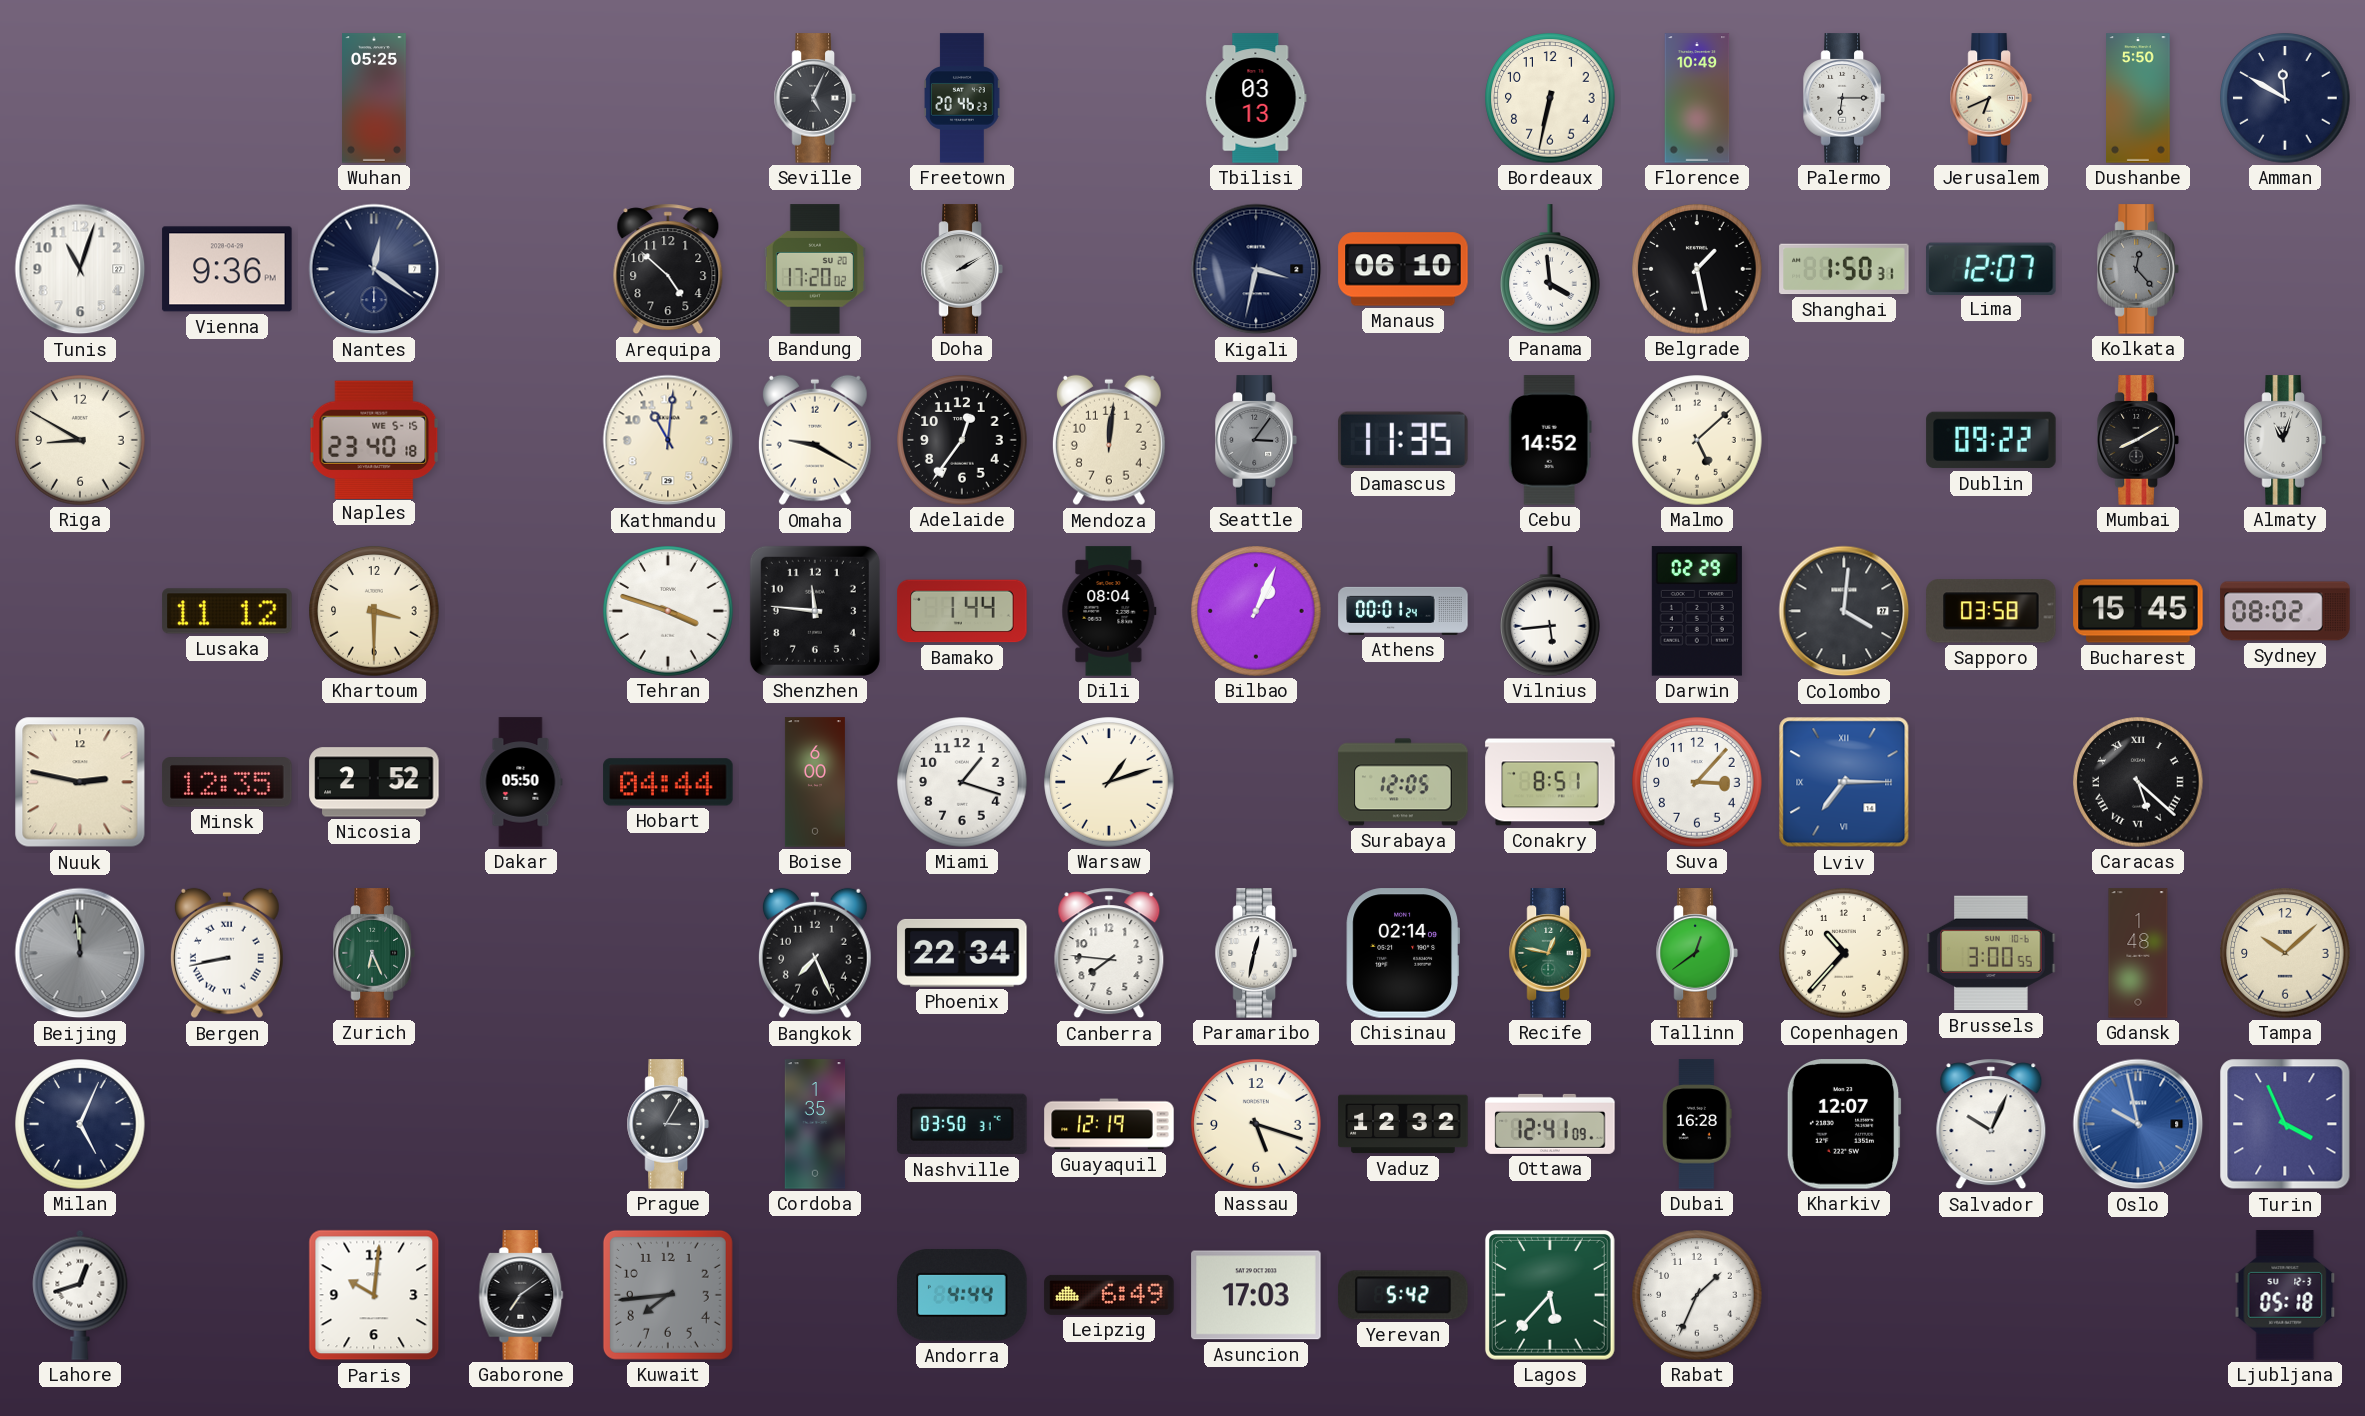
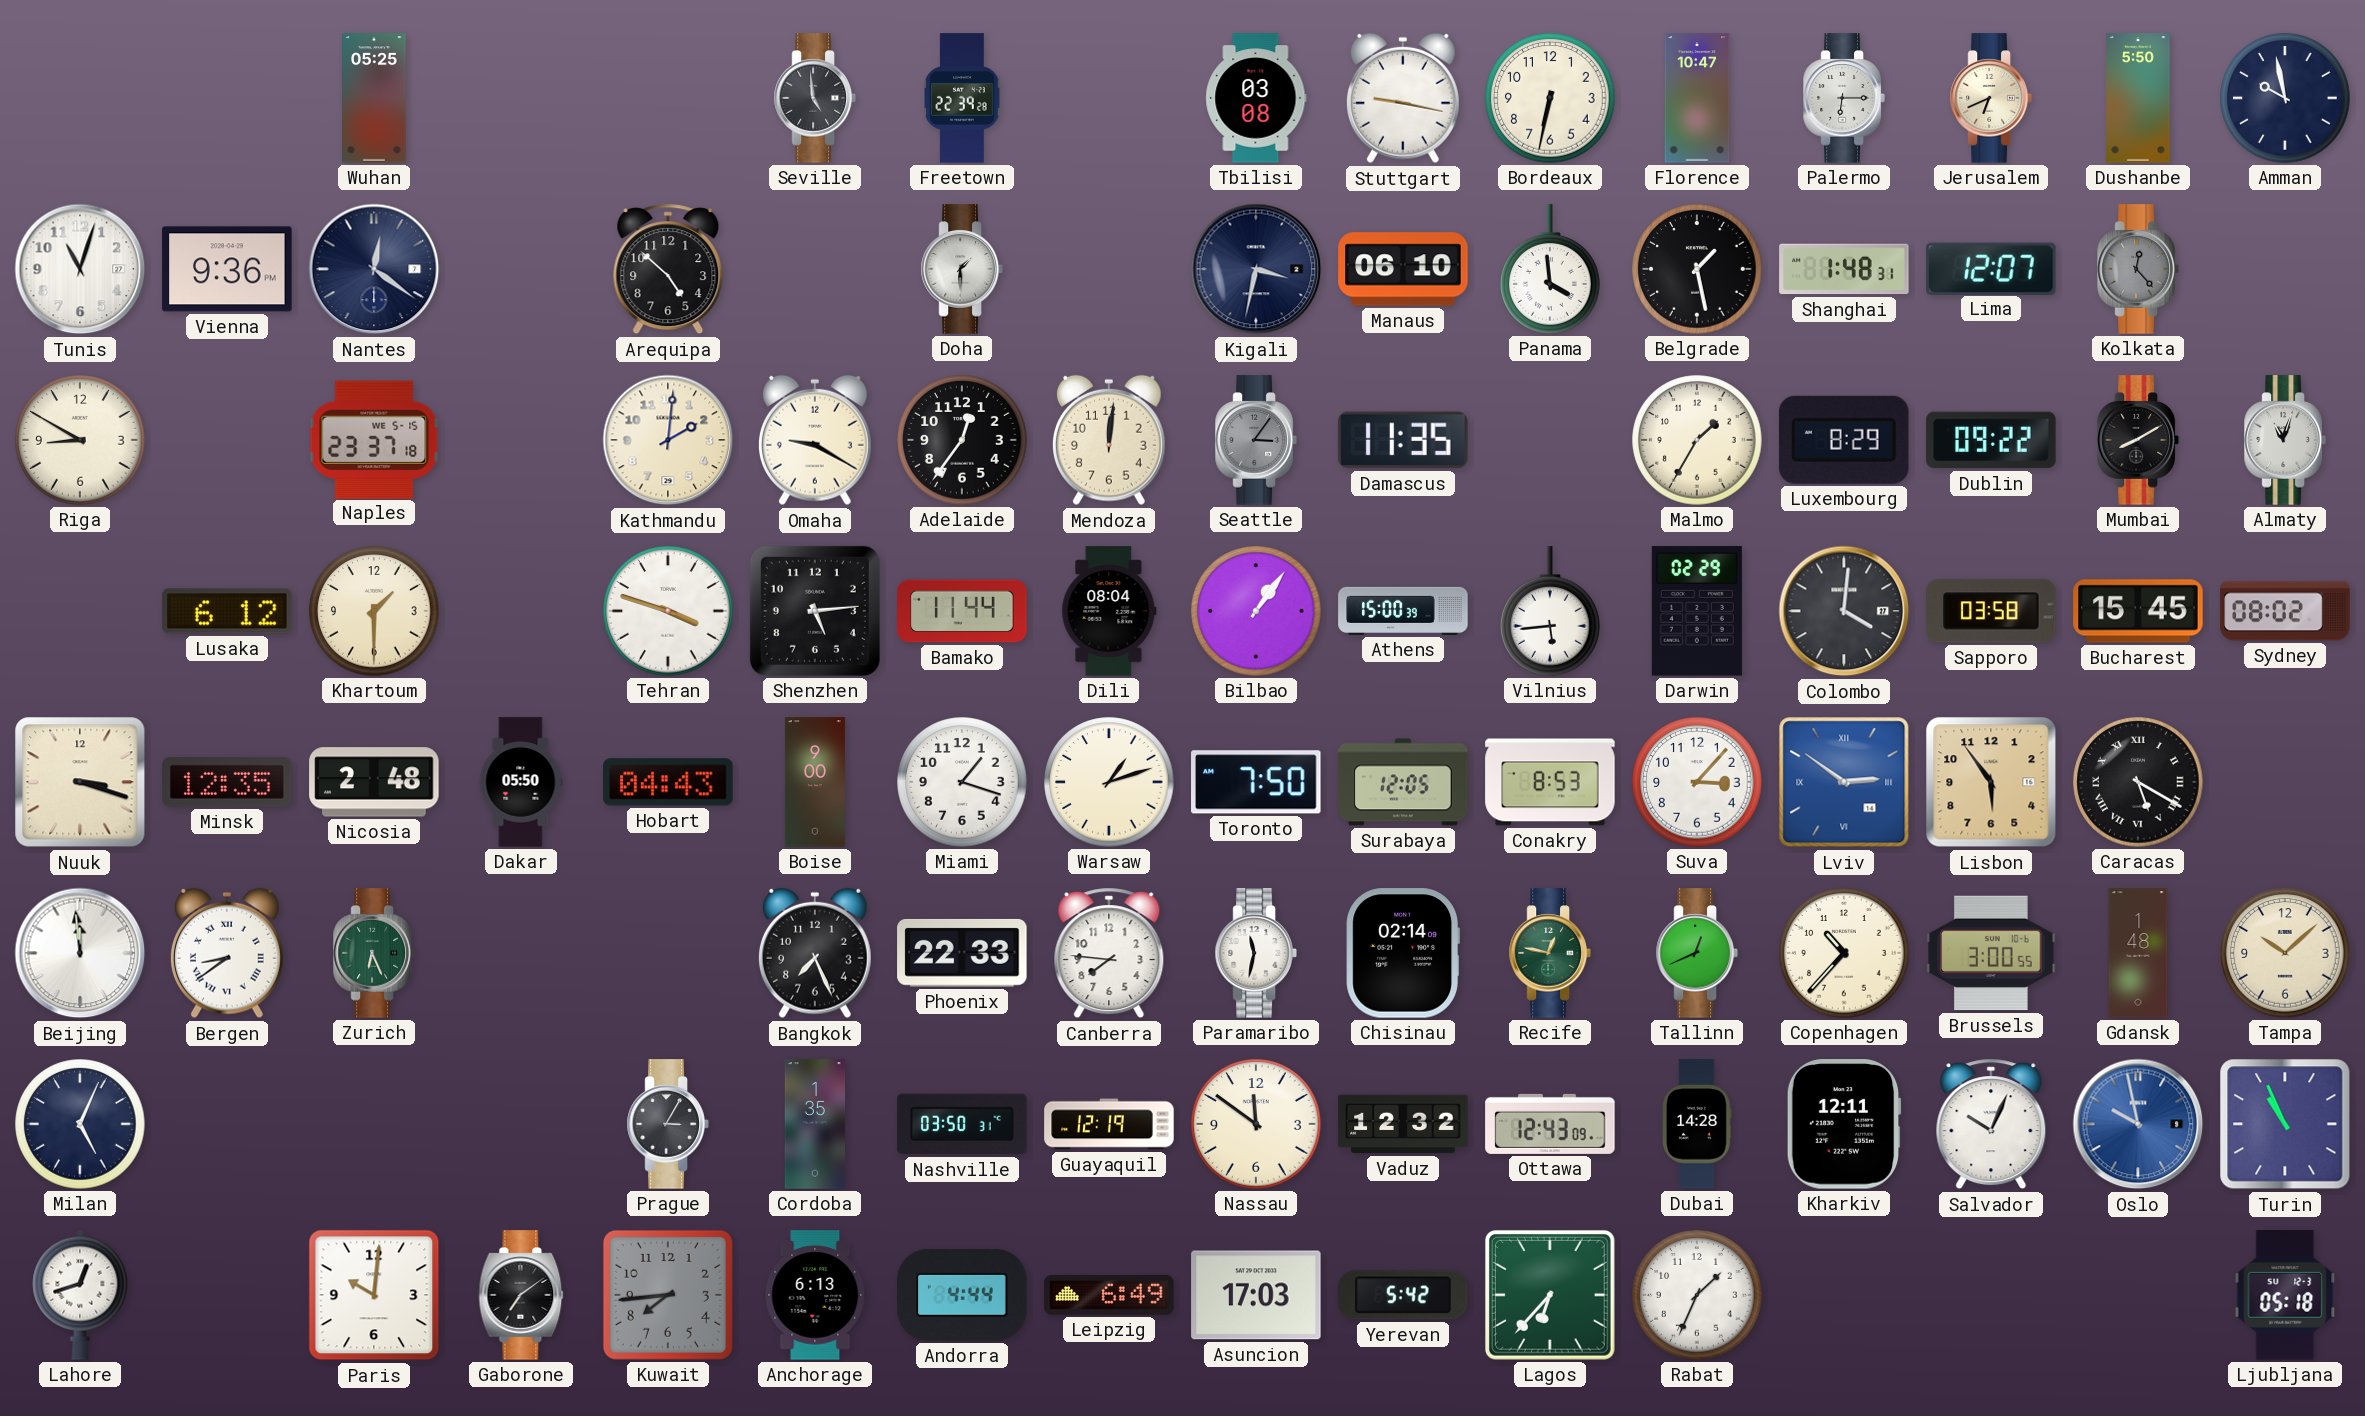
Seville: 5:04 -> 4:59
Freetown: 20:46 -> 22:39
Tbilisi: 03:13 -> 03:08
Stuttgart: none -> 9:17
Florence: 10:49 -> 10:47
Amman: 11:50 -> 9:58
Bandung: 17:20 -> none
Doha: 2:10 -> 1:30
Shanghai: 1:50 -> 1:48
Naples: 23:40 -> 23:37
Kathmandu: 11:01 -> 2:01
Cebu: 14:52 -> none
Malmo: 5:08 -> 1:35
Luxembourg: none -> 8:29
Lusaka: 11:12 -> 6:12
Khartoum: 3:30 -> 1:30
Shenzhen: 11:46 -> 5:14
Bamako: 1:44 -> 11:44
Bilbao: 1:04 -> 1:06
Athens: 00:01 -> 15:00
Nuuk: 2:47 -> 3:18
Nicosia: 2:52 -> 2:48
Hobart: 04:44 -> 04:43
Boise: 6:00 -> 9:00
Toronto: none -> 7:50
Conakry: 8:51 -> 8:53
Lviv: 7:15 -> 2:51
Lisbon: none -> 5:54
Caracas: 5:22 -> 5:20
Beijing dial: grey -> white
Bergen: 8:43 -> 8:39
Phoenix: 22:34 -> 22:33
Paramaribo: 12:32 -> 11:32
Tallinn: 12:39 -> 12:41
Nassau: 5:18 -> 11:51
Ottawa: 12:41 -> 12:43
Dubai: 16:28 -> 14:28
Kharkiv: 12:07 -> 12:11
Turin: 3:56 -> 10:56
Anchorage: none -> 6:13
Lagos: 5:37 -> 6:37
